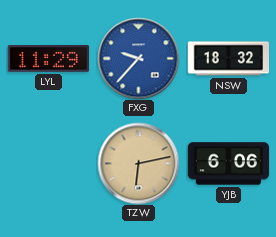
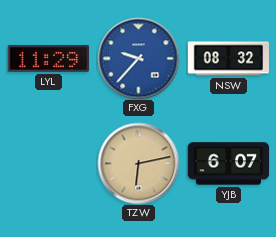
NSW: 18:32 -> 08:32
YJB: 6:06 -> 6:07
